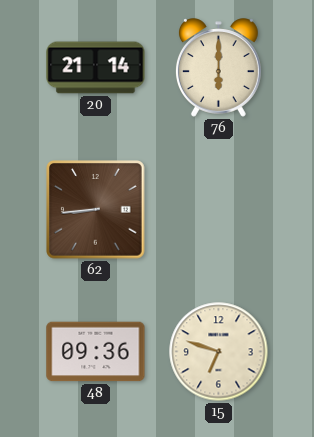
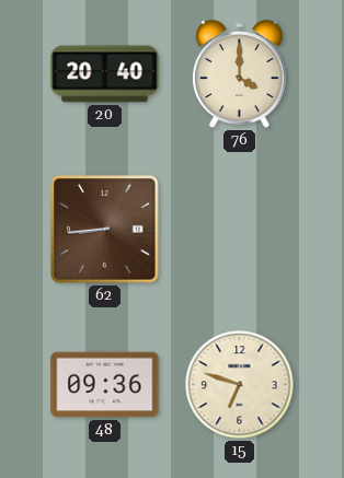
20: 21:14 -> 20:40
76: 6:00 -> 4:00
